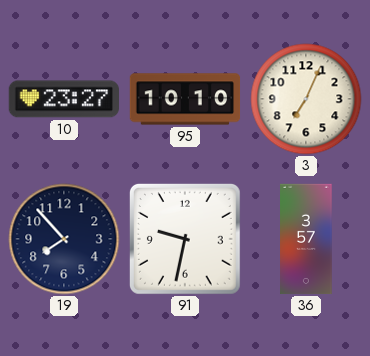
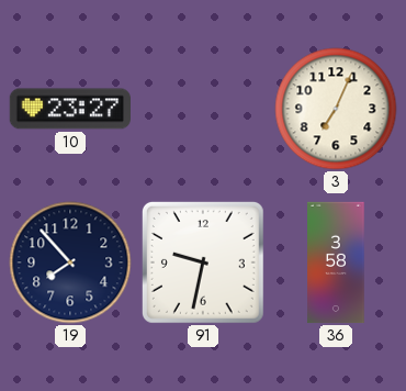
95: 10:10 -> none
36: 3:57 -> 3:58
